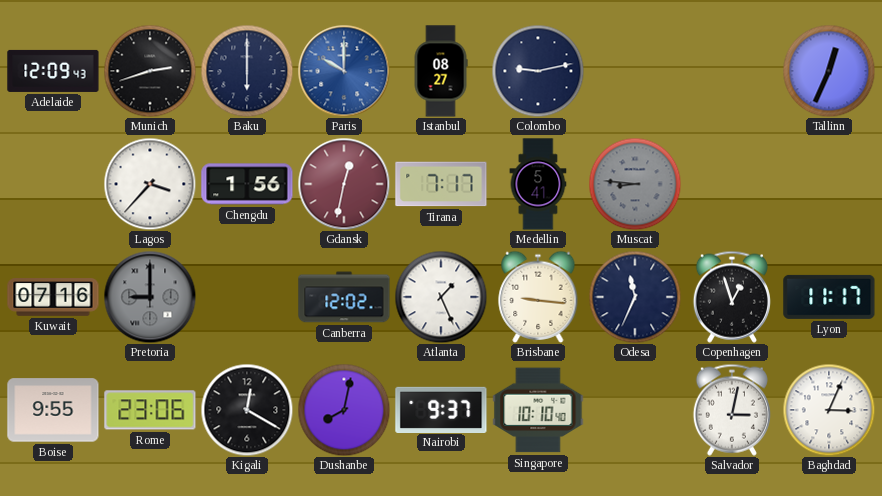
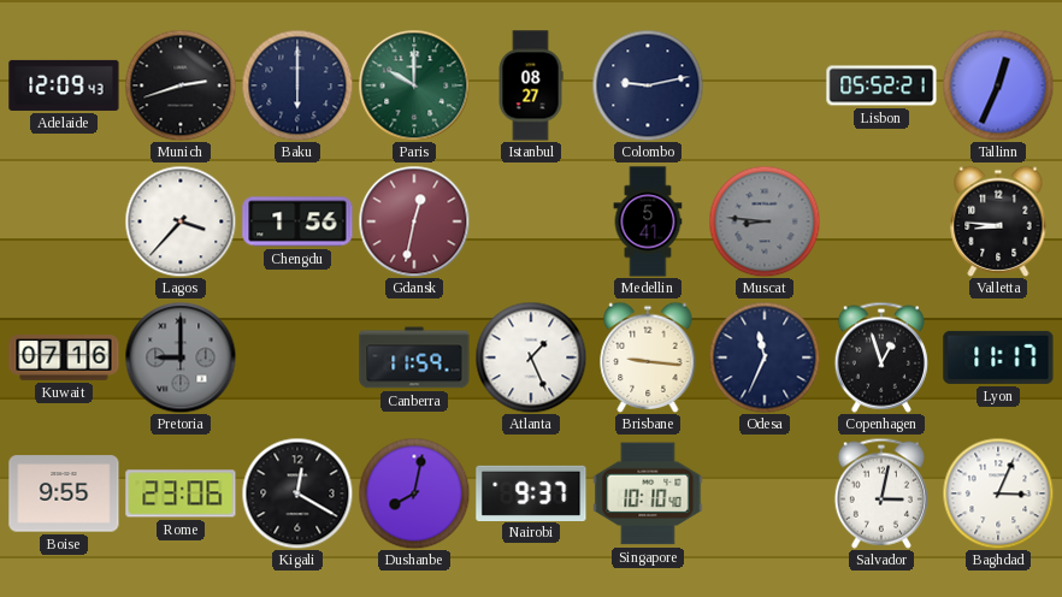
Paris dial: blue -> green
Lisbon: none -> 05:52
Tirana: 7:17 -> none
Valletta: none -> 8:46
Canberra: 12:02 -> 11:59
